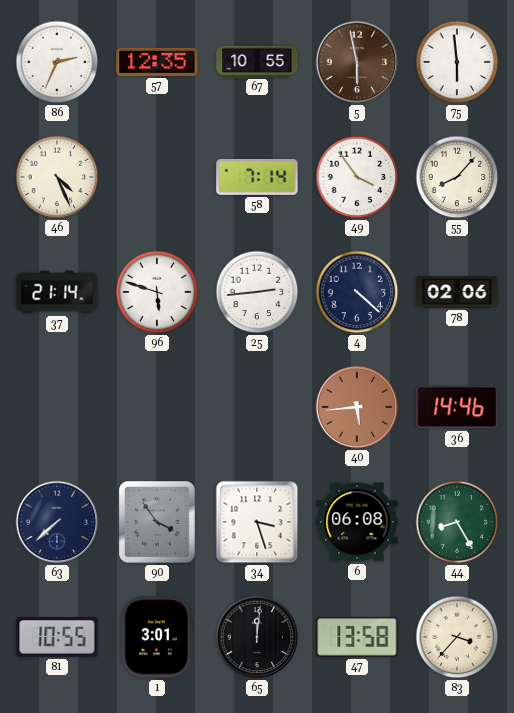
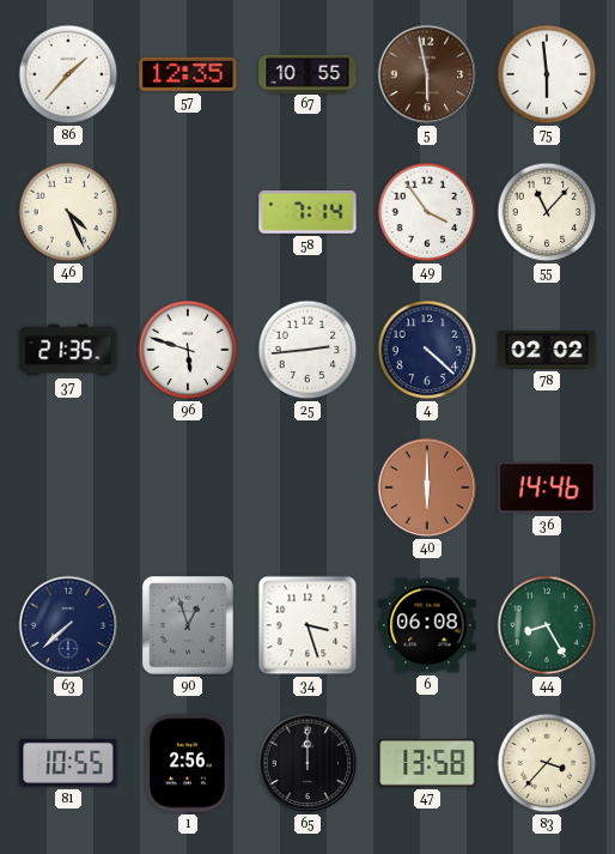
86: 2:34 -> 1:37
55: 8:07 -> 11:07
37: 21:14 -> 21:35
78: 02:06 -> 02:02
40: 5:44 -> 6:00
90: 3:54 -> 12:57
1: 3:01 -> 2:56
65: 12:01 -> 12:00
